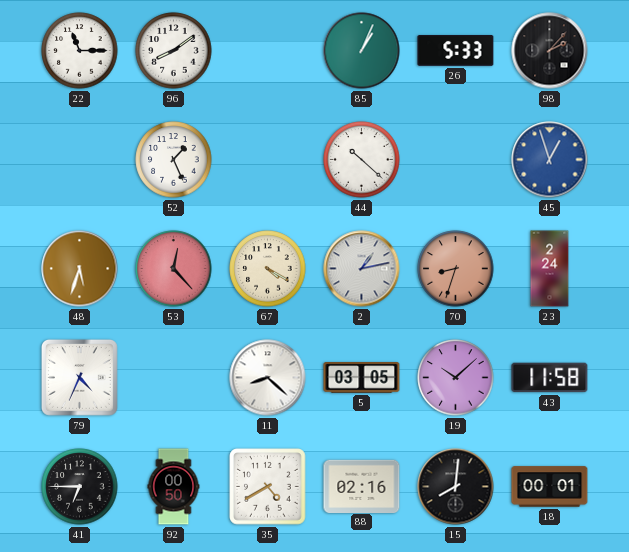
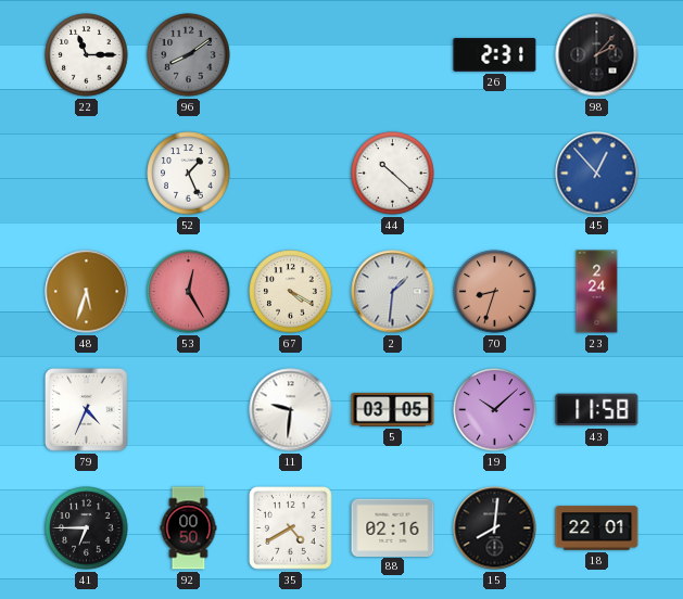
96 dial: white -> grey
85: 1:04 -> none
26: 5:33 -> 2:31
45: 12:57 -> 12:53
53: 12:23 -> 12:25
2: 1:13 -> 1:31
11: 8:22 -> 9:31
18: 00:01 -> 22:01
